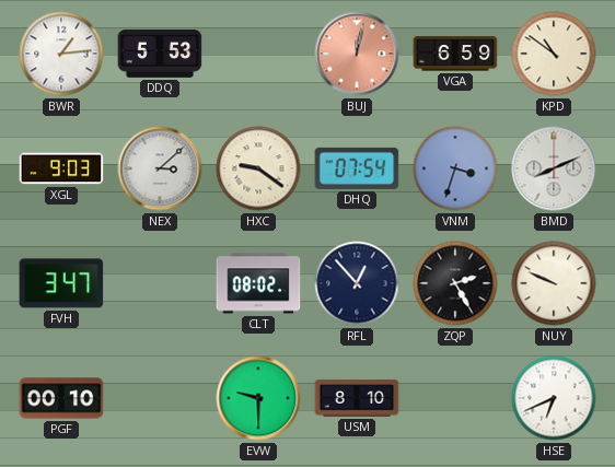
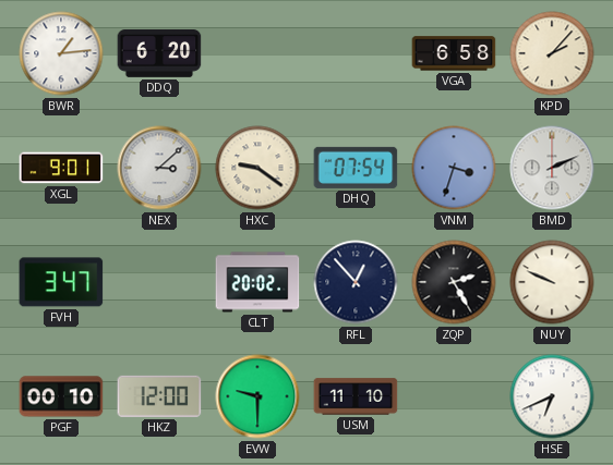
DDQ: 5:53 -> 6:20
BUJ: 12:02 -> none
VGA: 6:59 -> 6:58
KPD: 10:51 -> 2:07
XGL: 9:03 -> 9:01
BMD: 8:11 -> 2:11
CLT: 08:02 -> 20:02
HKZ: none -> 12:00
USM: 8:10 -> 11:10
